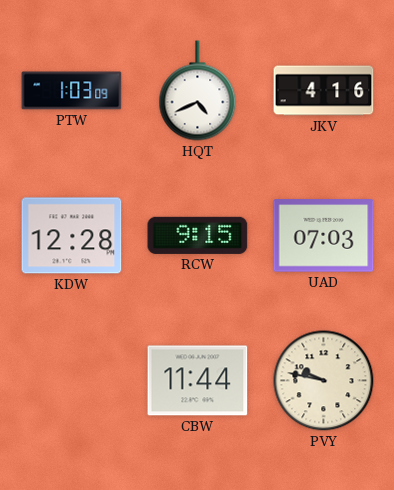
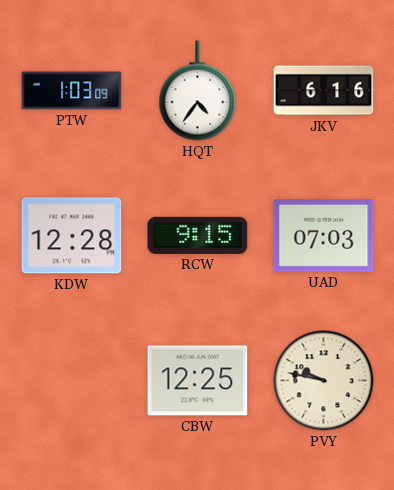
HQT: 4:41 -> 4:36
JKV: 4:16 -> 6:16
CBW: 11:44 -> 12:25
